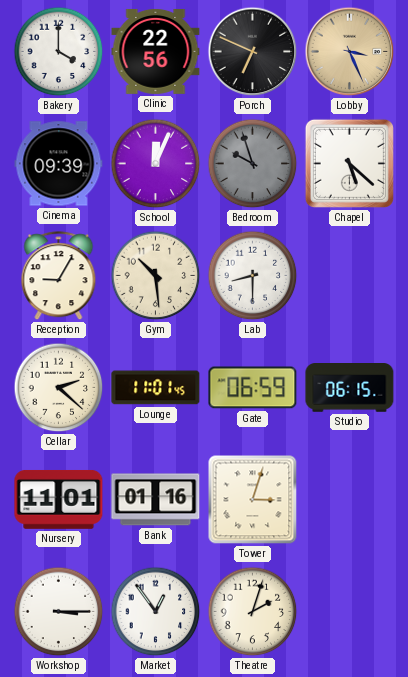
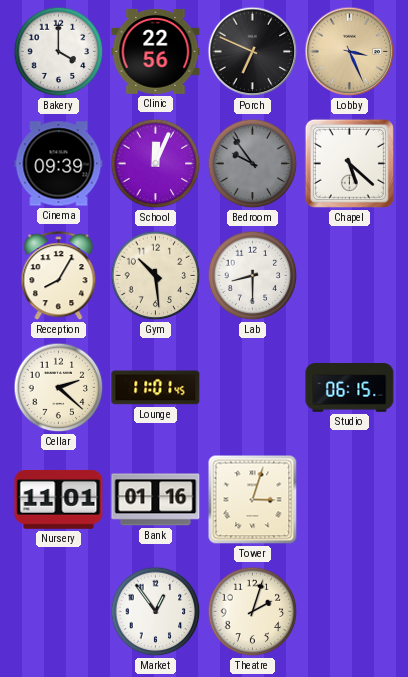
Bedroom: 9:57 -> 9:54
Reception: 9:05 -> 8:05
Gate: 06:59 -> none
Workshop: 3:15 -> none
